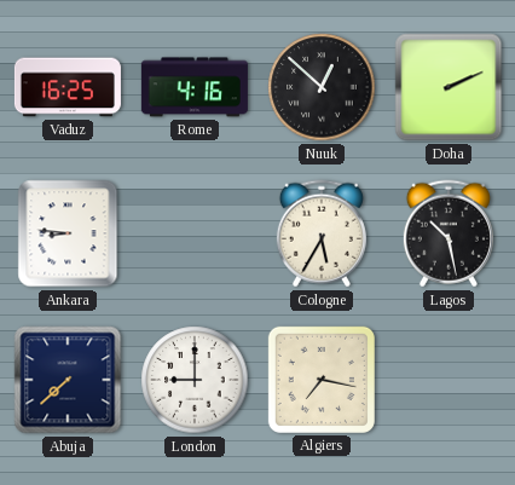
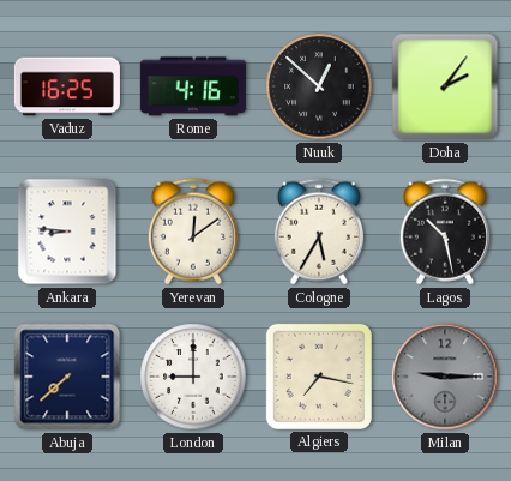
Doha: 2:11 -> 2:06
Yerevan: none -> 12:09
Milan: none -> 9:15
